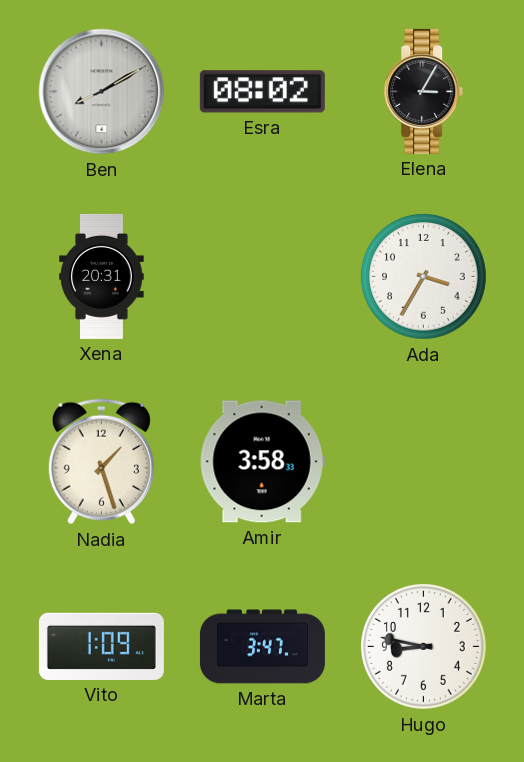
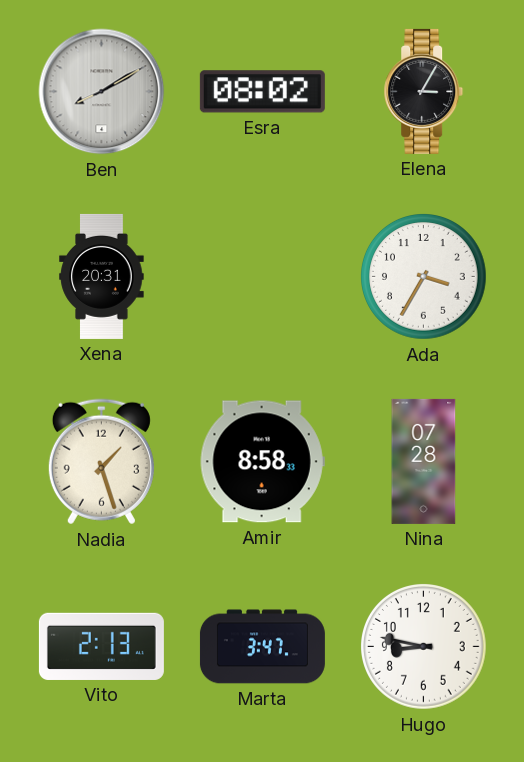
Amir: 3:58 -> 8:58
Nina: none -> 07:28
Vito: 1:09 -> 2:13
